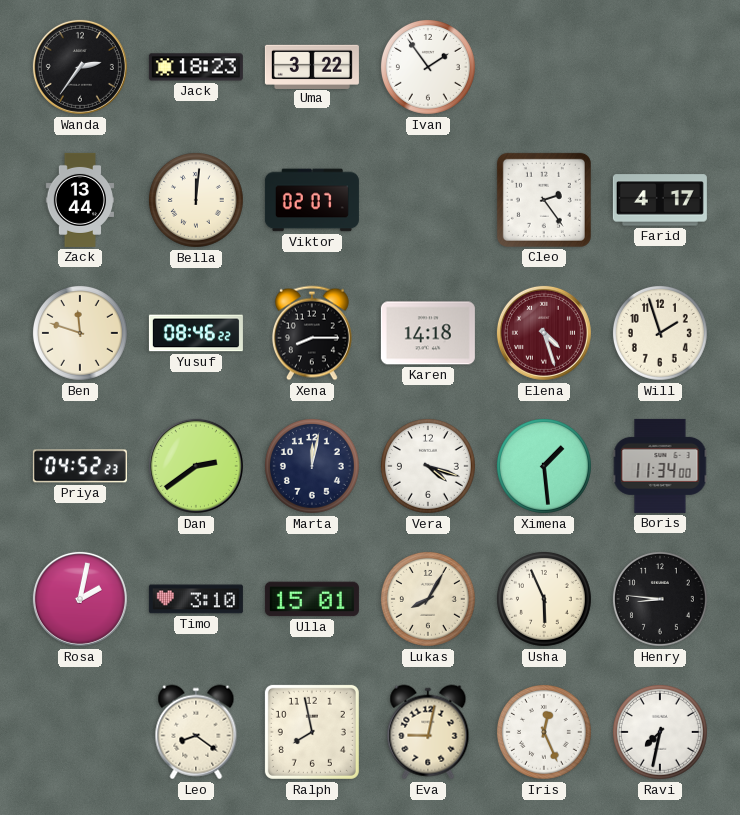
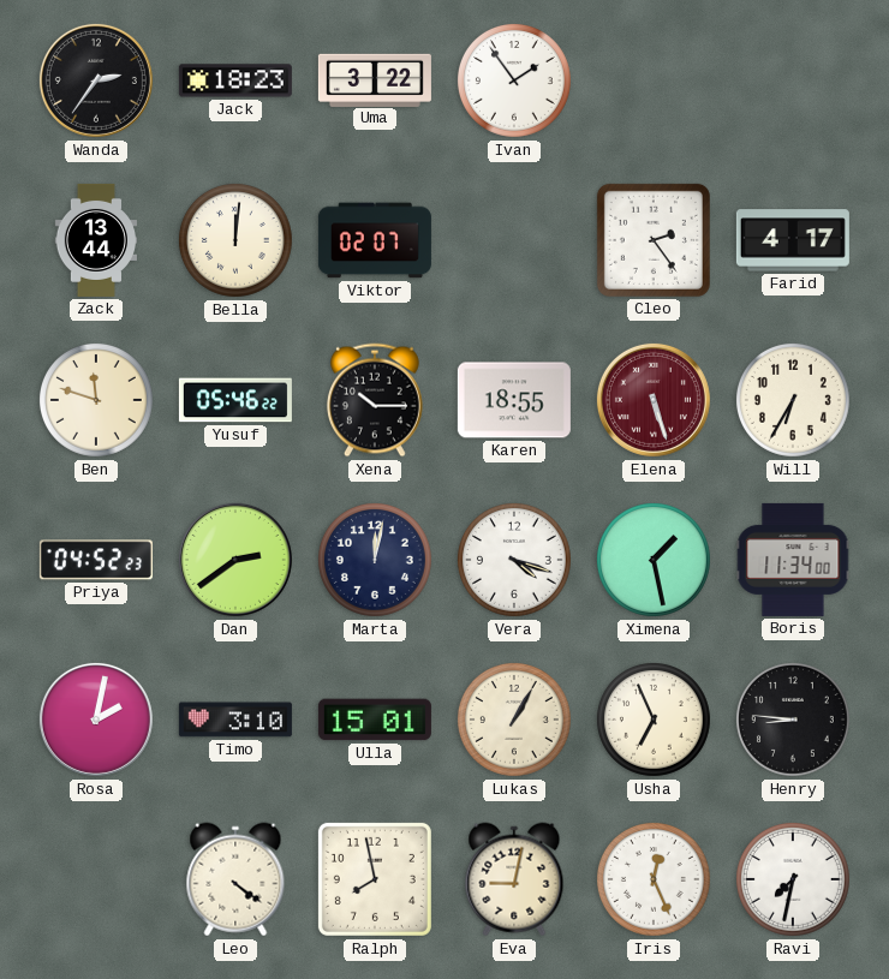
Yusuf: 08:46 -> 05:46
Xena: 8:15 -> 10:15
Karen: 14:18 -> 18:55
Elena: 4:27 -> 5:27
Will: 1:57 -> 6:35
Ximena: 1:29 -> 1:28
Lukas: 8:05 -> 1:05
Usha: 5:56 -> 6:56
Leo: 8:21 -> 4:21
